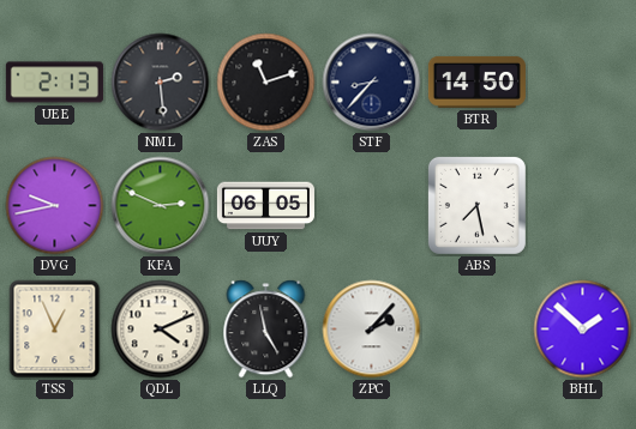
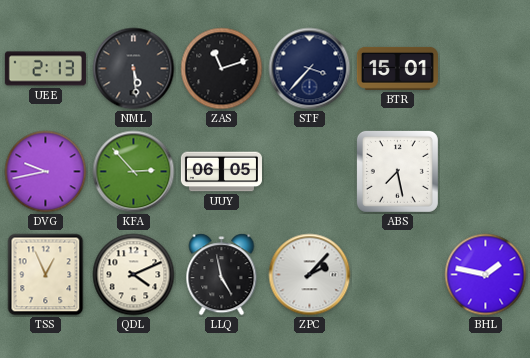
NML: 2:29 -> 5:29
STF: 8:37 -> 3:37
BTR: 14:50 -> 15:01
KFA: 2:49 -> 2:53
BHL: 1:52 -> 1:47
